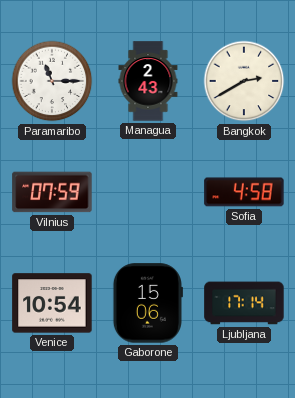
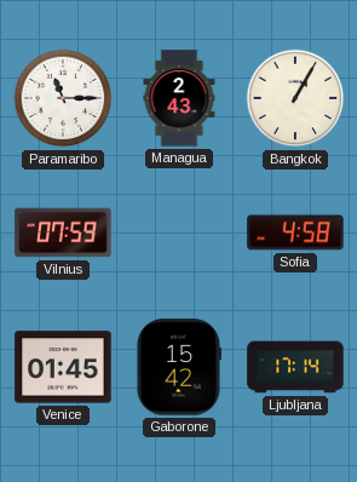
Bangkok: 2:40 -> 1:05
Venice: 10:54 -> 01:45
Gaborone: 15:06 -> 15:42
